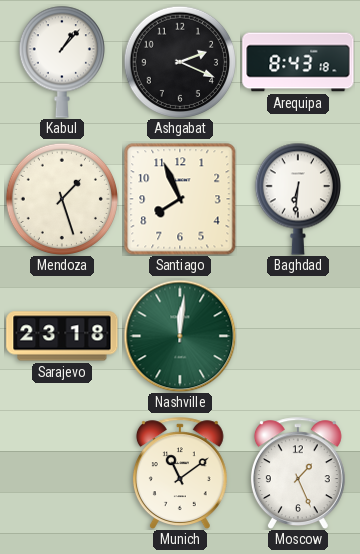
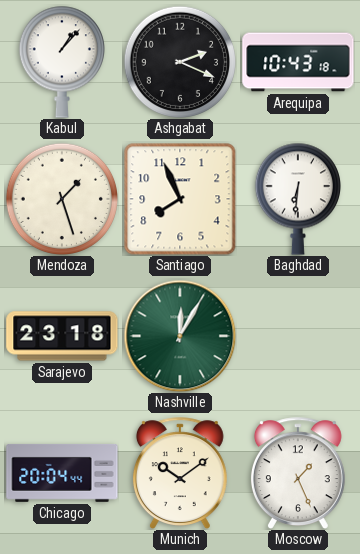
Arequipa: 8:43 -> 10:43
Nashville: 12:01 -> 12:05
Chicago: none -> 20:04
Munich: 11:09 -> 10:09
